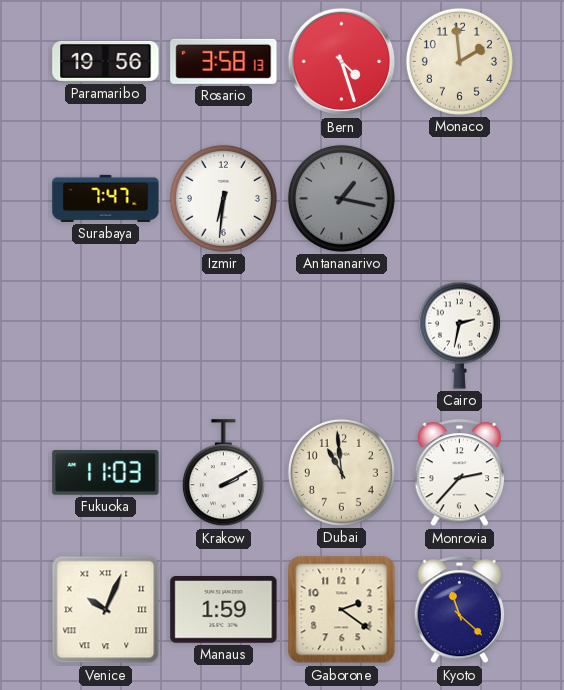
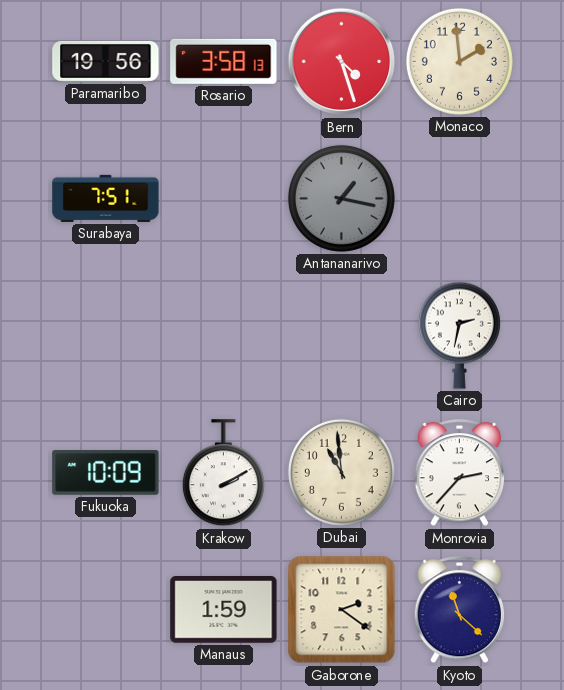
Surabaya: 7:47 -> 7:51
Izmir: 6:31 -> none
Fukuoka: 11:03 -> 10:09
Venice: 10:04 -> none
